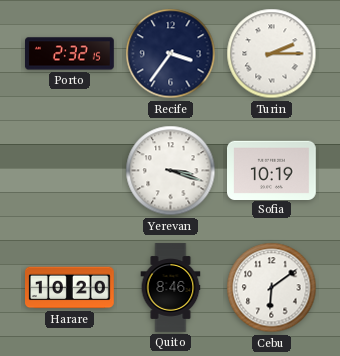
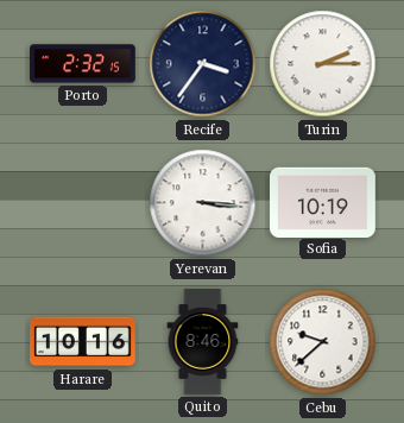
Yerevan: 3:18 -> 3:16
Harare: 10:20 -> 10:16
Cebu: 6:09 -> 9:38
